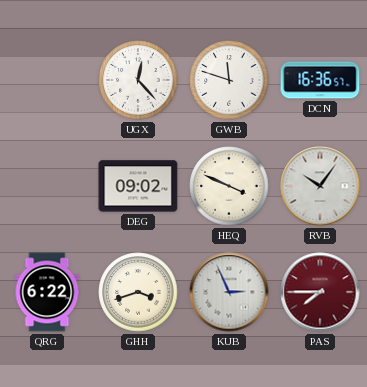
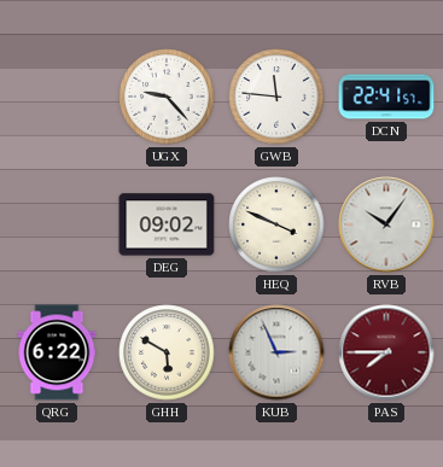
UGX: 12:23 -> 9:23
GWB: 11:48 -> 11:46
DCN: 16:36 -> 22:41
GHH: 3:42 -> 5:50
